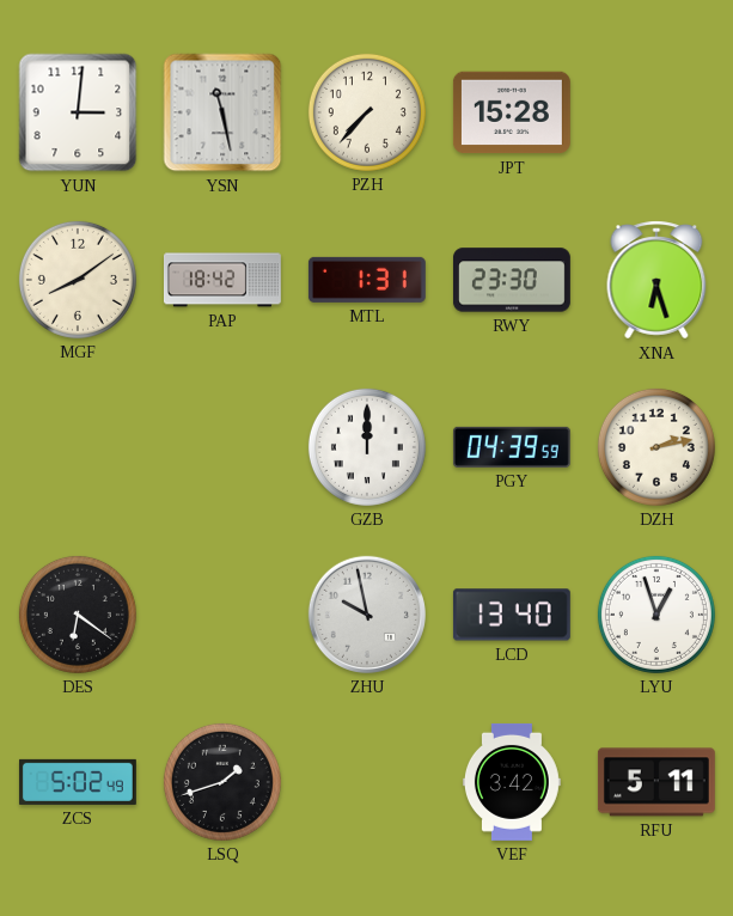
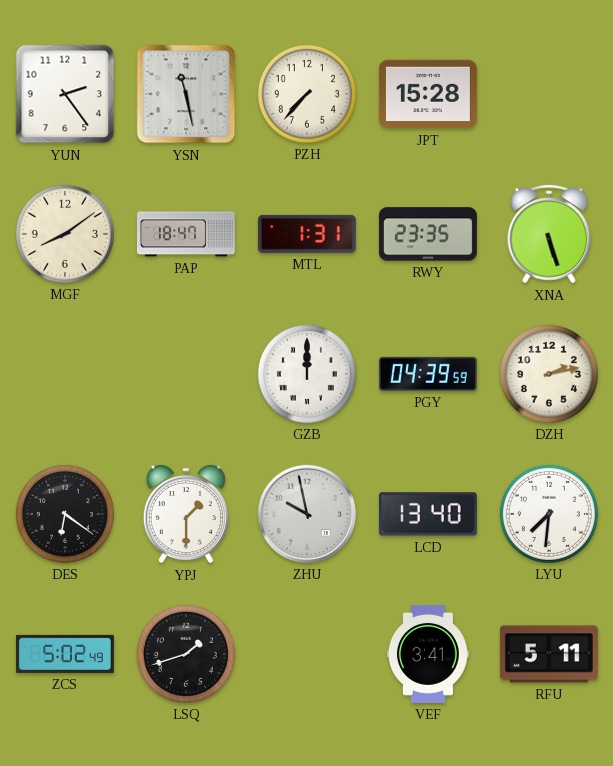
YUN: 3:01 -> 2:24
PAP: 18:42 -> 18:47
RWY: 23:30 -> 23:35
XNA: 6:27 -> 5:27
YPJ: none -> 1:30
LYU: 12:57 -> 7:31
VEF: 3:42 -> 3:41
